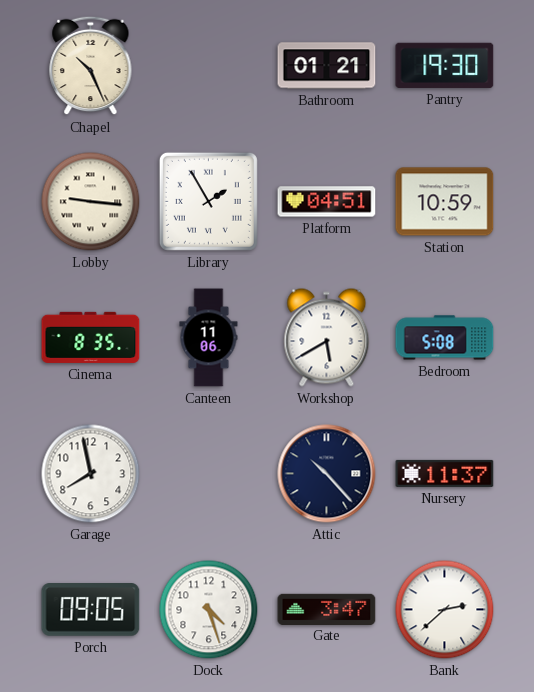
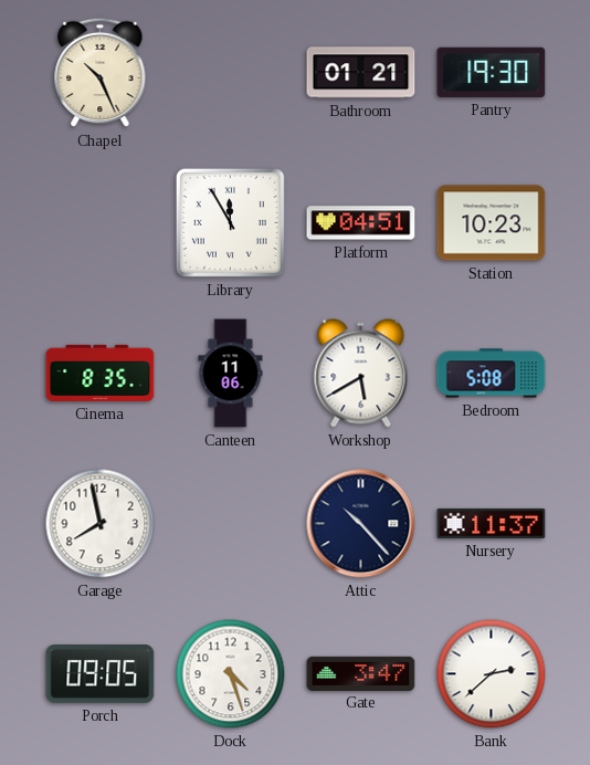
Lobby: 9:16 -> none
Library: 1:55 -> 11:55
Station: 10:59 -> 10:23
